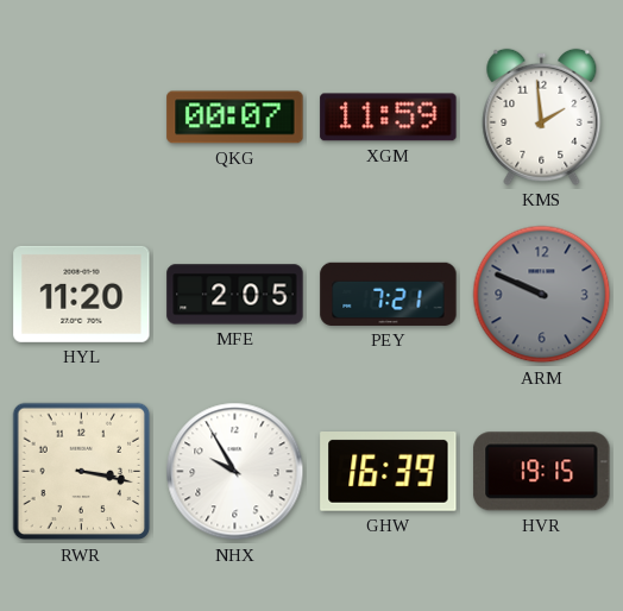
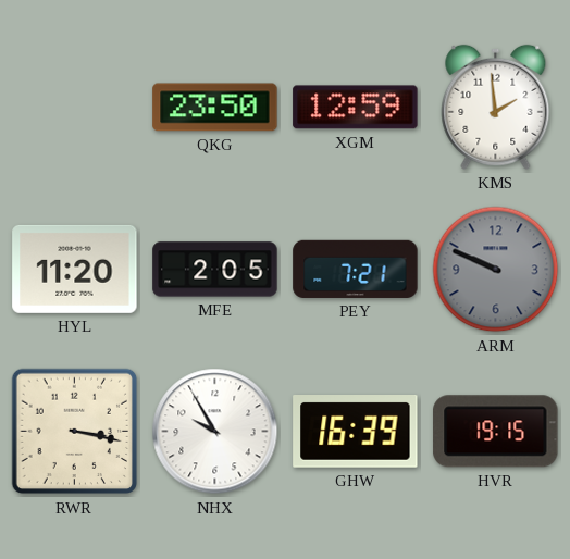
QKG: 00:07 -> 23:50
XGM: 11:59 -> 12:59
